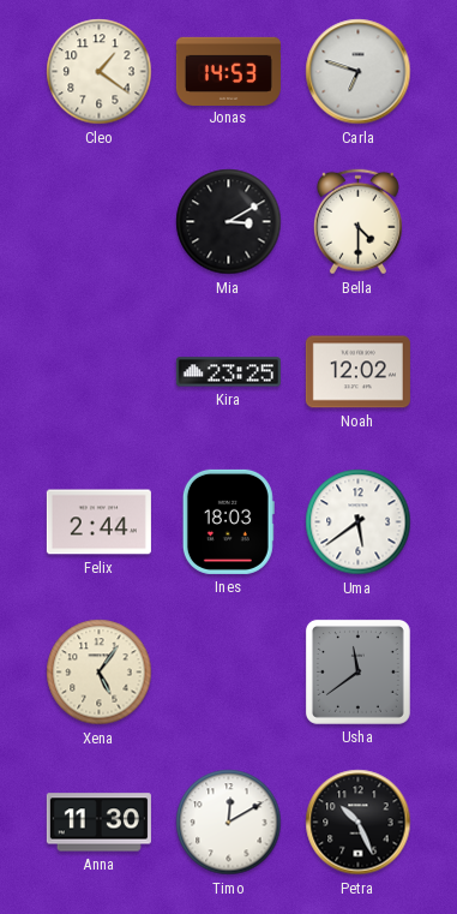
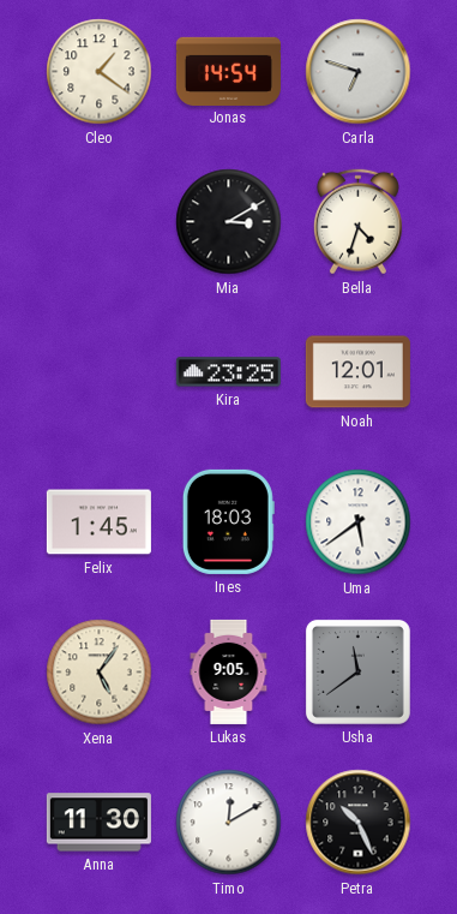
Jonas: 14:53 -> 14:54
Bella: 4:30 -> 4:33
Noah: 12:02 -> 12:01
Felix: 2:44 -> 1:45
Lukas: none -> 9:05
